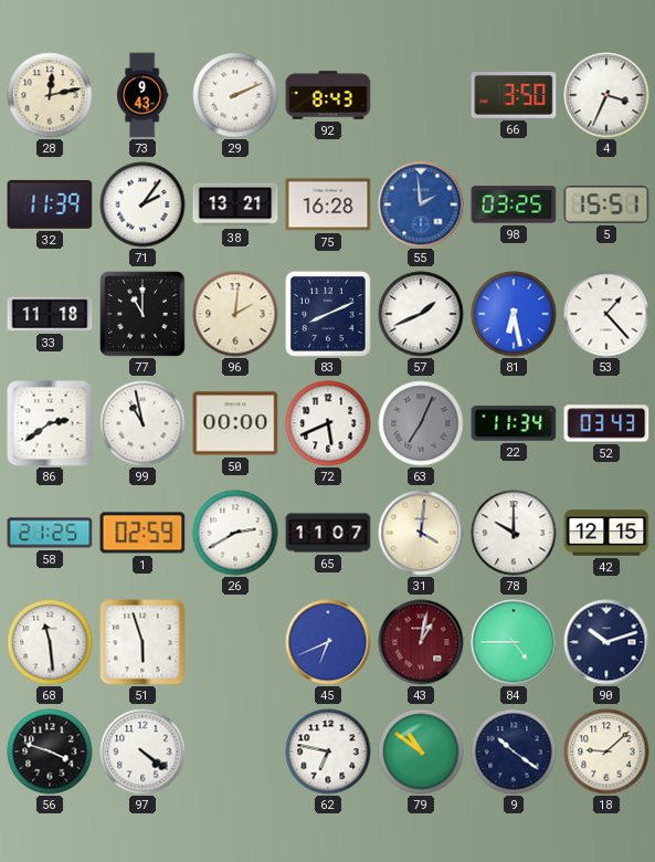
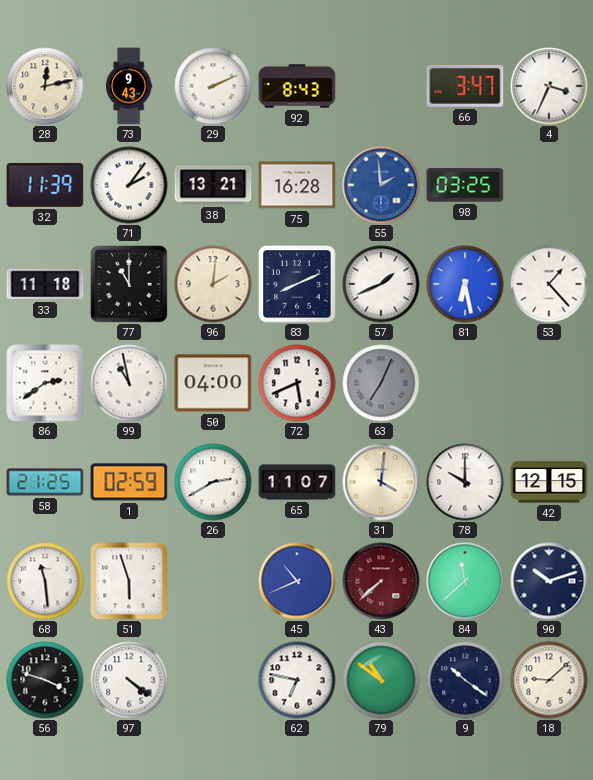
66: 3:50 -> 3:47
5: 15:51 -> none
50: 00:00 -> 04:00
22: 11:34 -> none
52: 03:43 -> none
45: 6:41 -> 10:41
43: 1:02 -> 7:38
84: 4:45 -> 11:38
